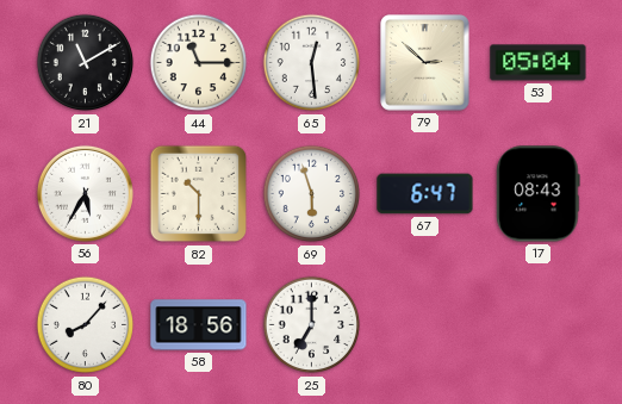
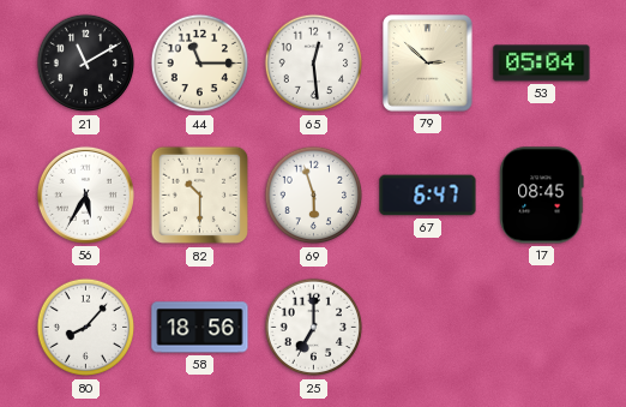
17: 08:43 -> 08:45
